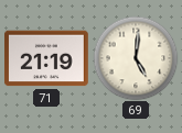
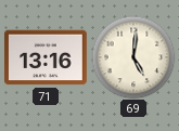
71: 21:19 -> 13:16
